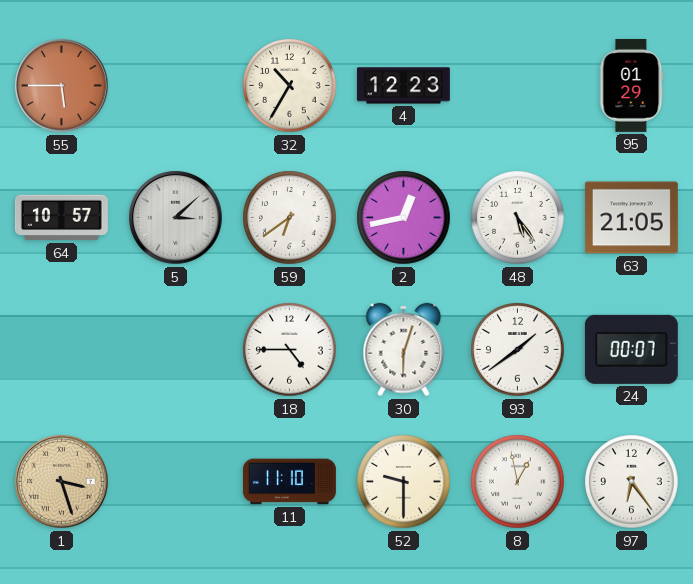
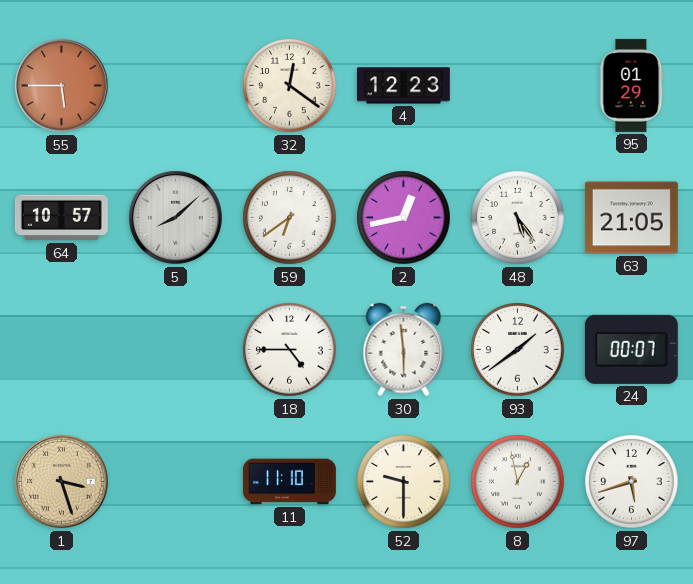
32: 10:35 -> 12:21
5: 3:08 -> 8:08
30: 6:03 -> 5:59
97: 6:24 -> 5:42
